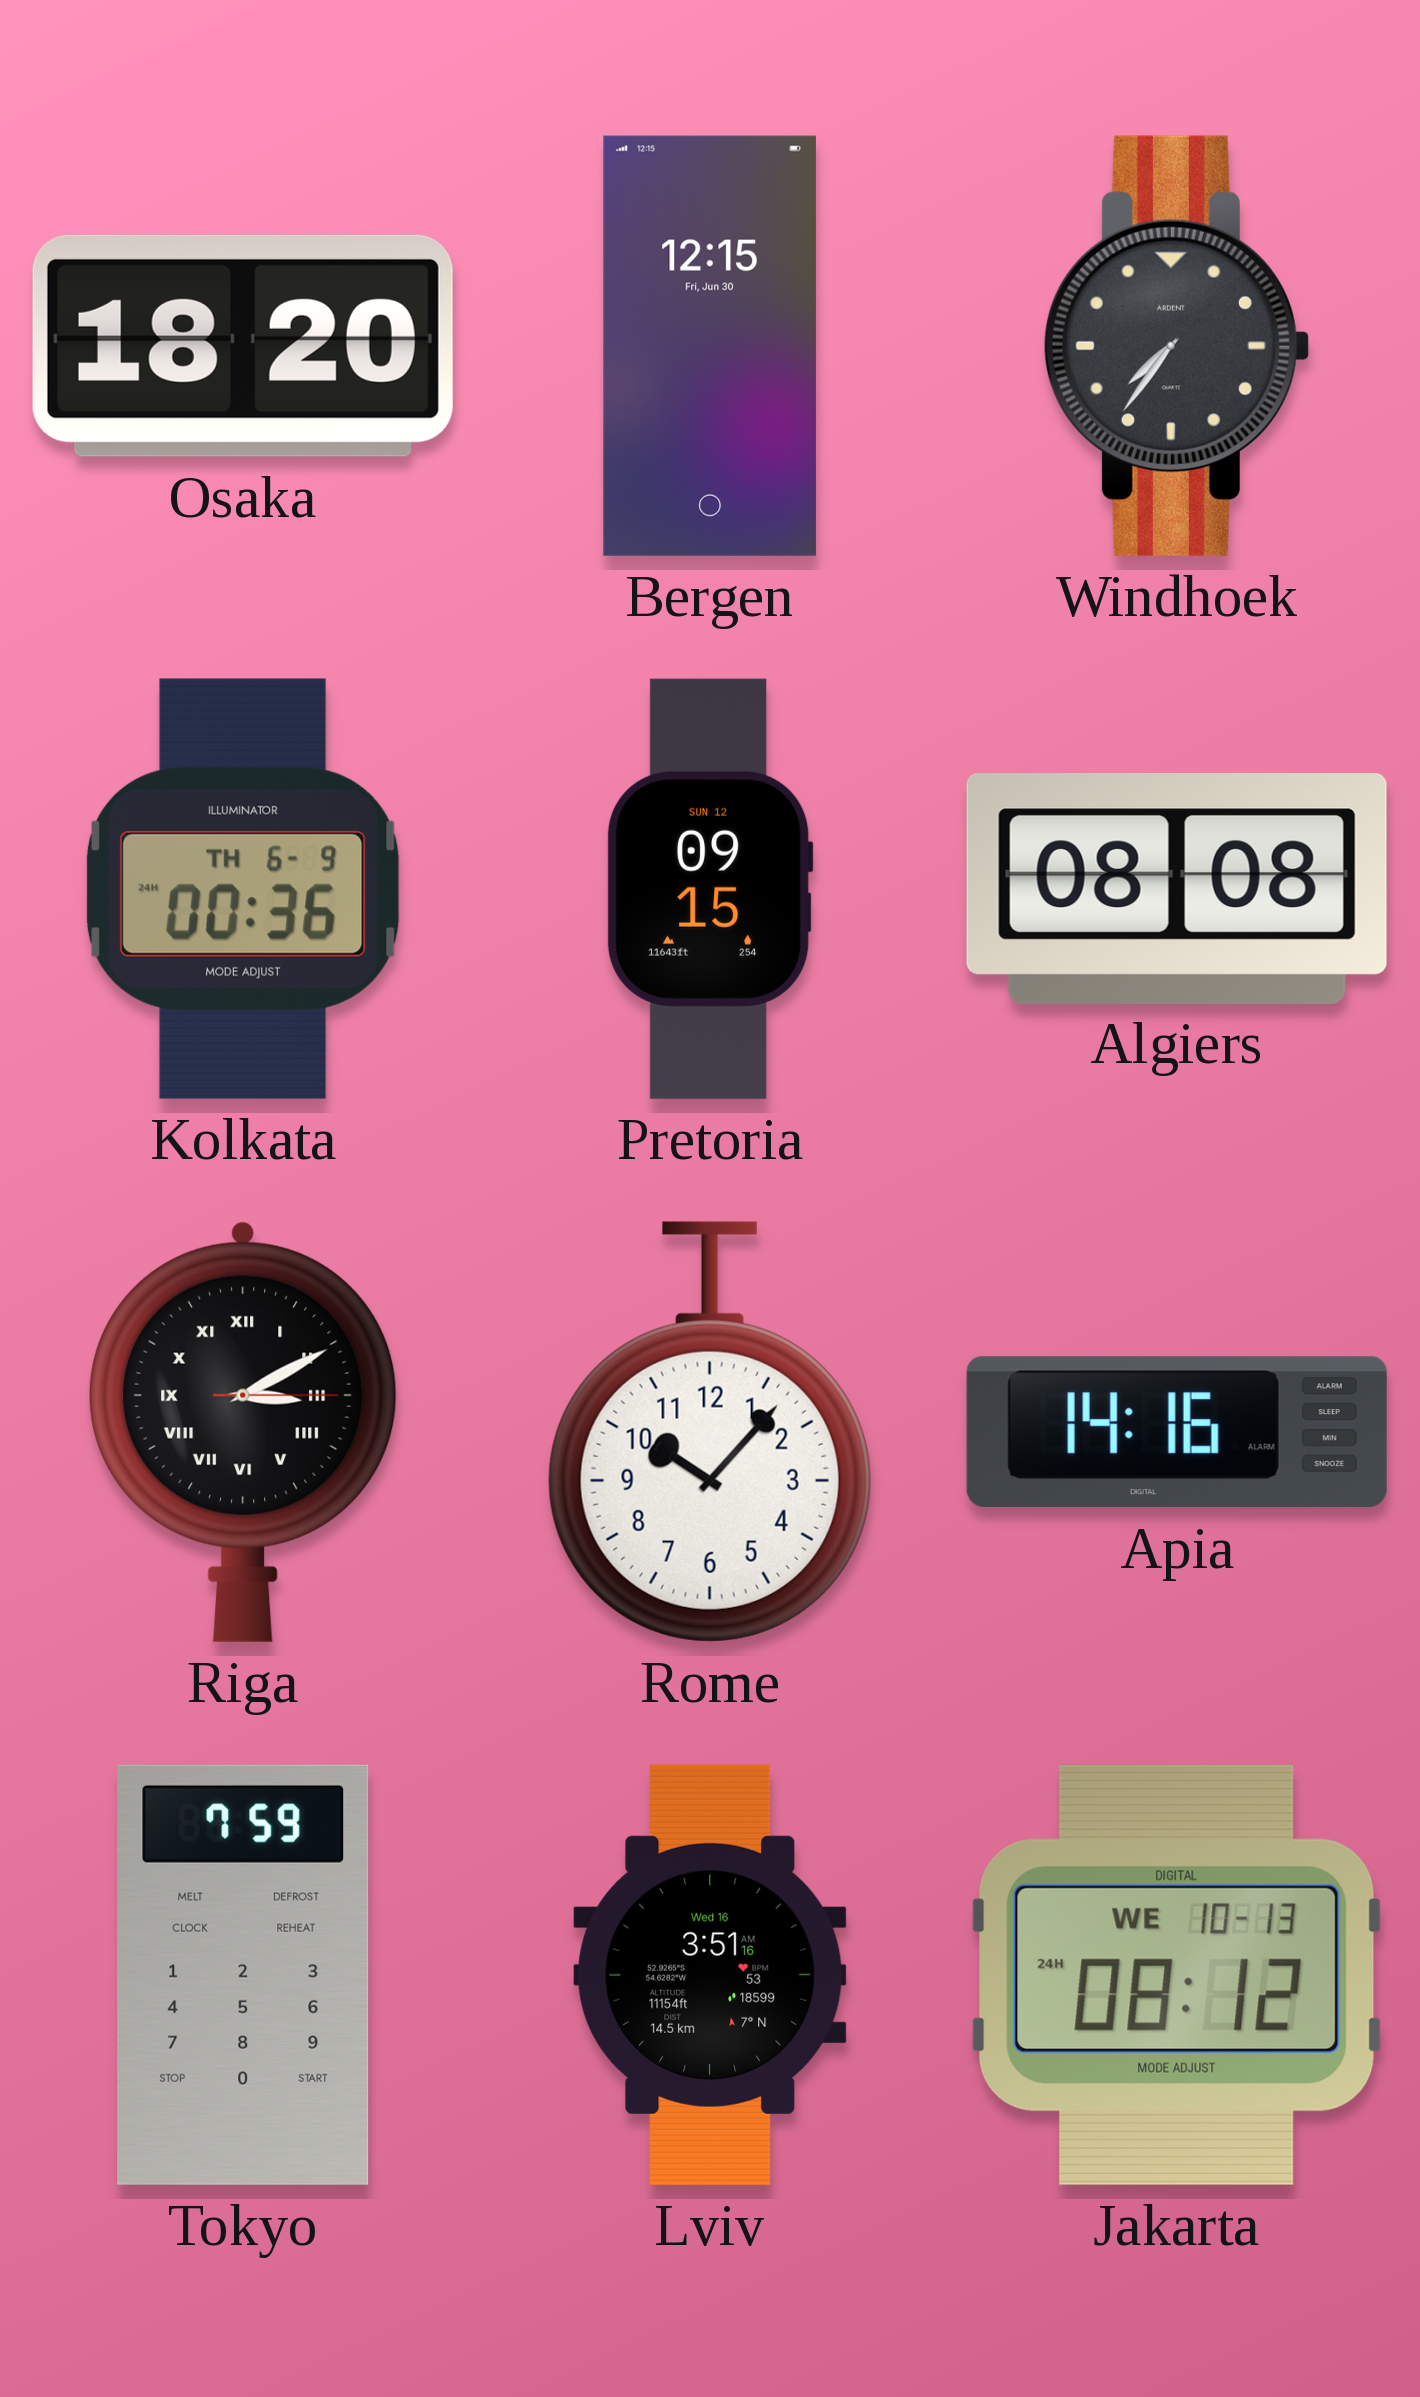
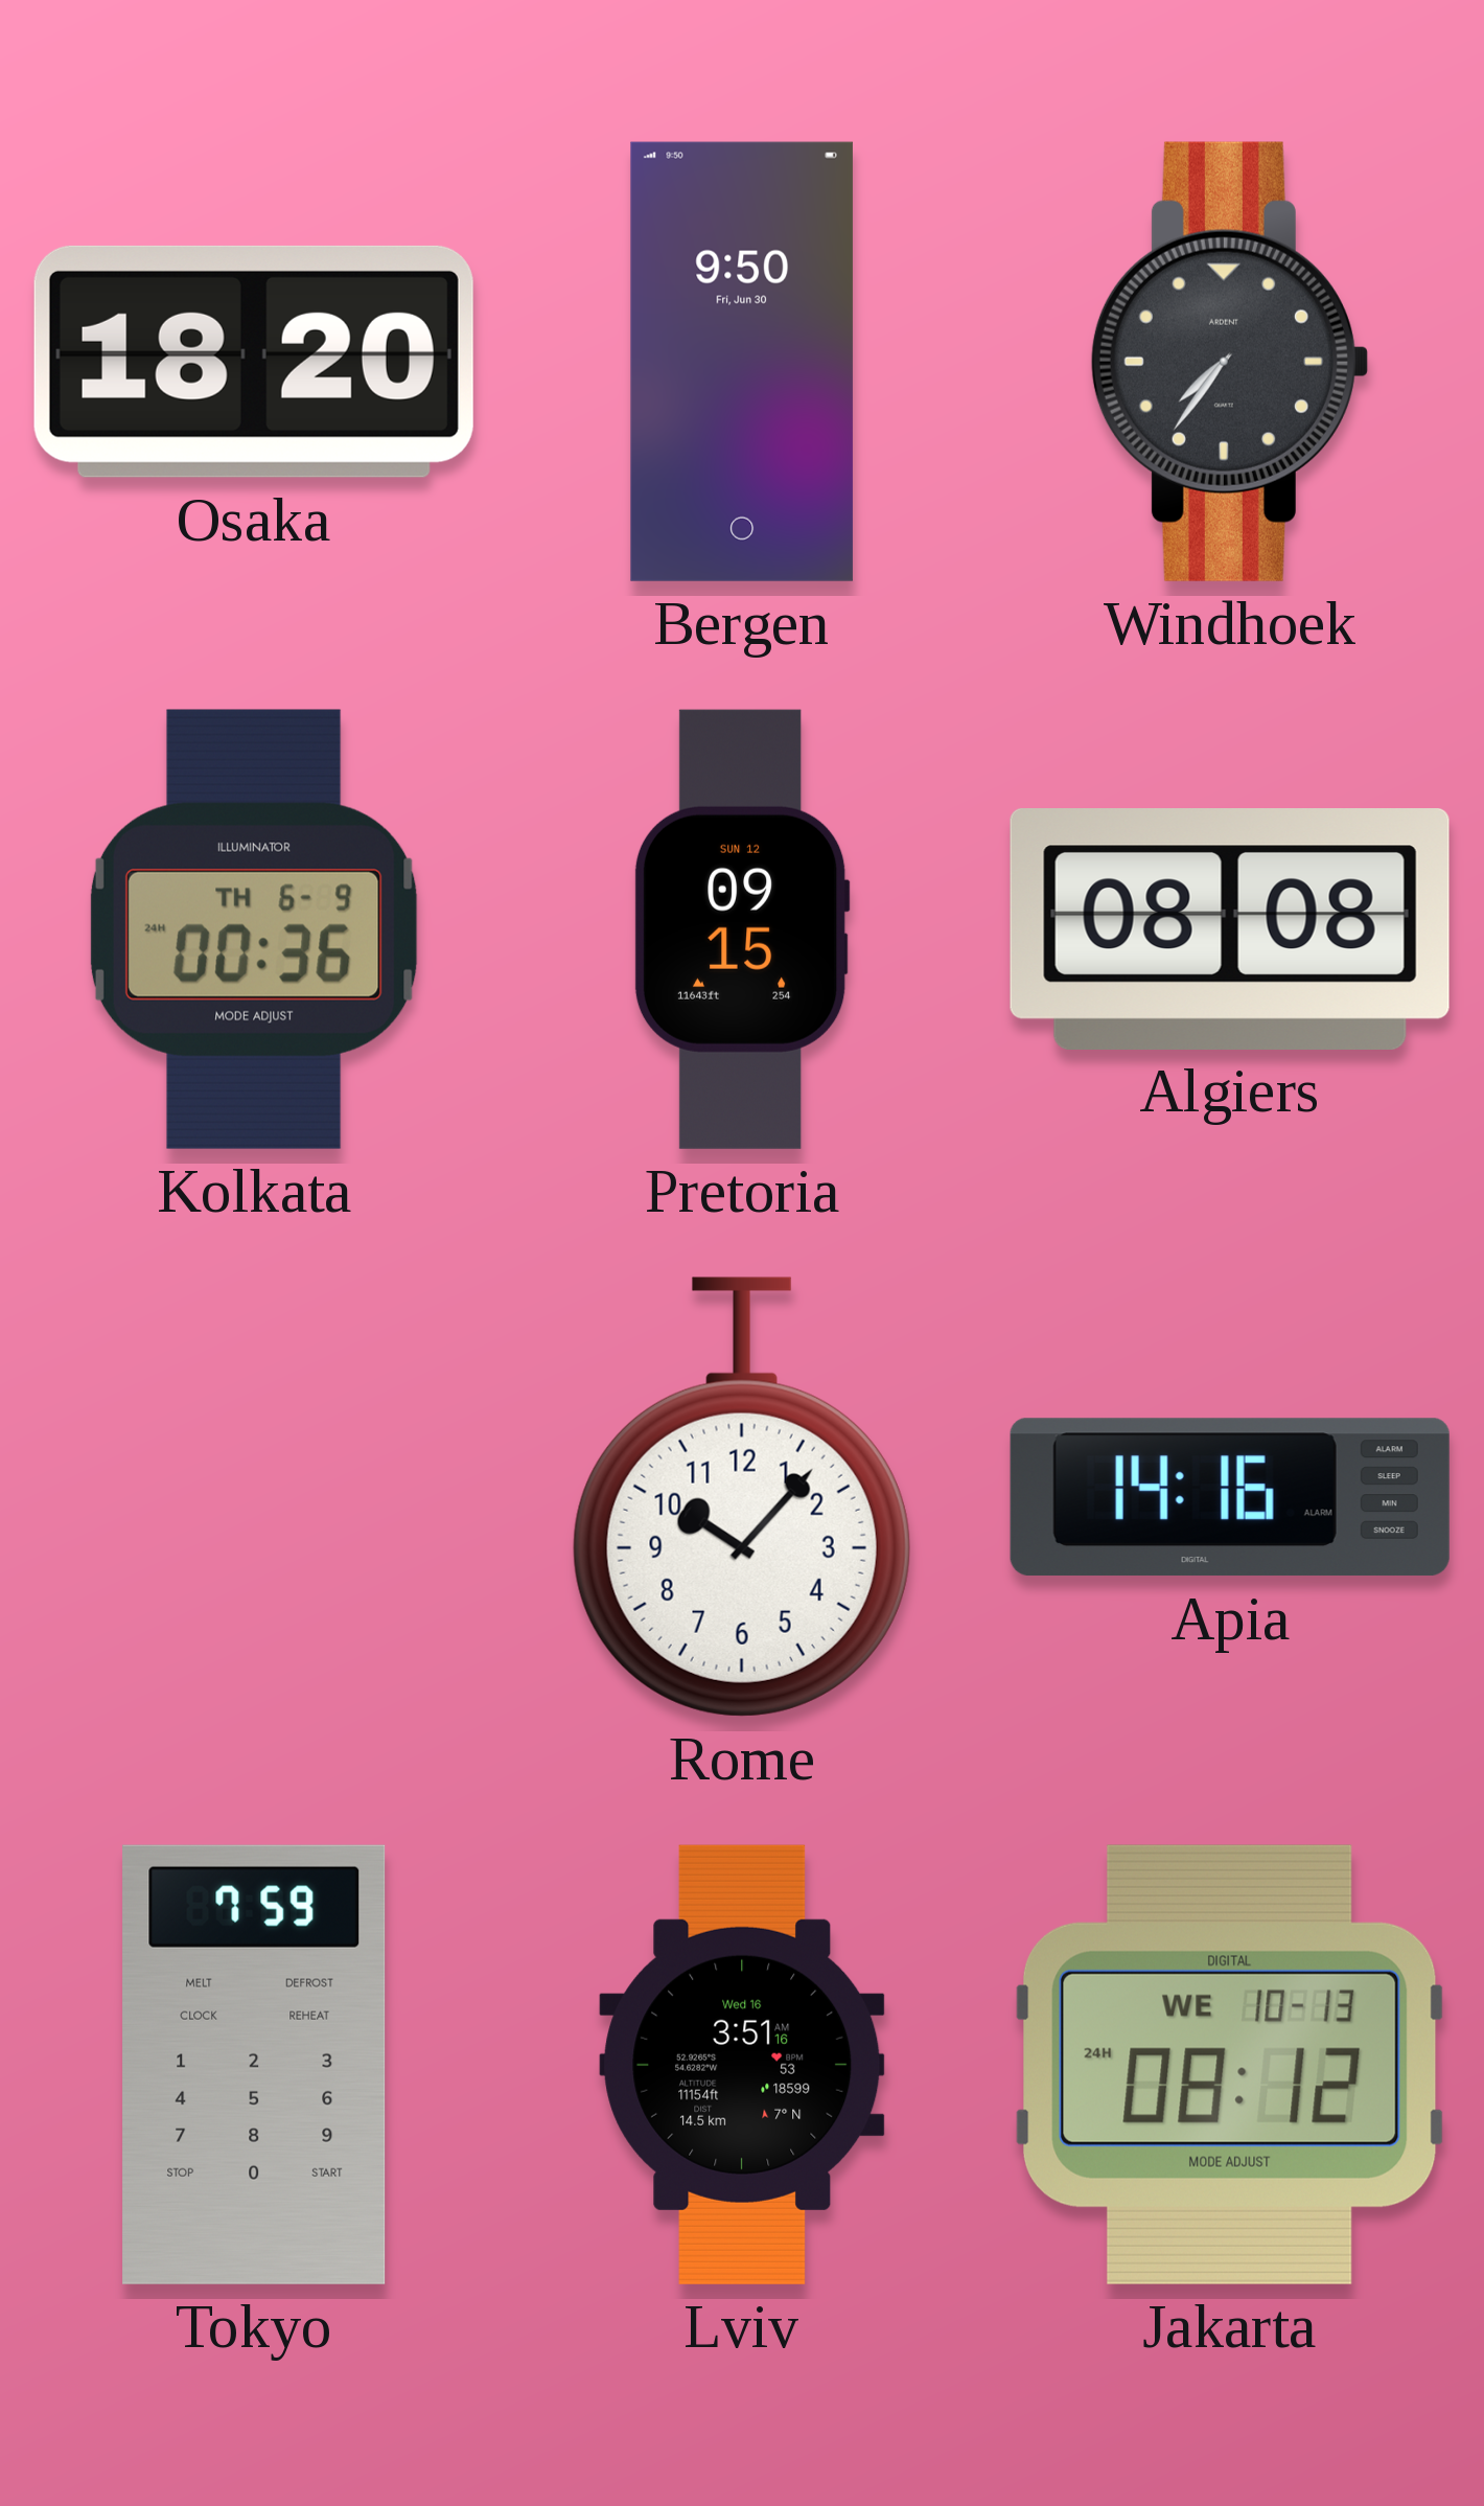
Bergen: 12:15 -> 9:50
Riga: 3:10 -> none
